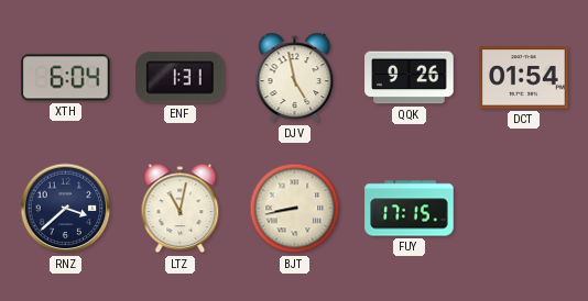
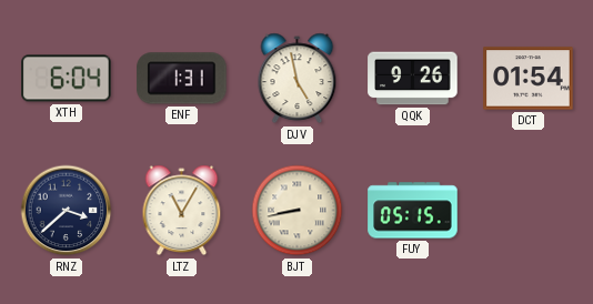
LTZ: 11:02 -> 11:05
FUY: 17:15 -> 05:15
